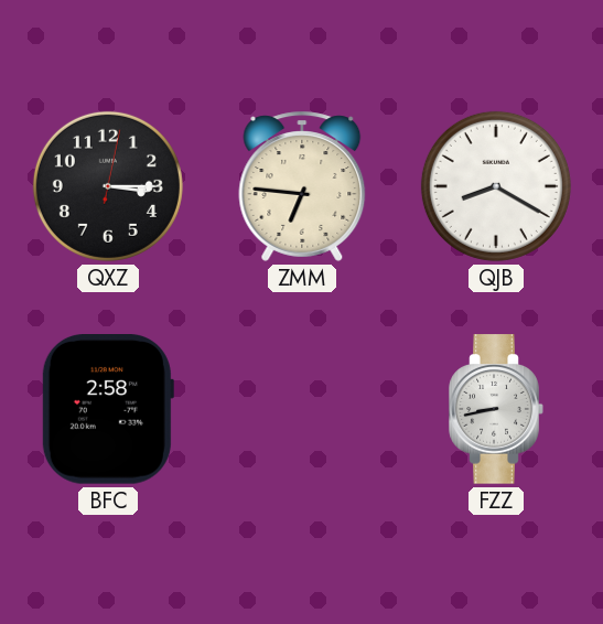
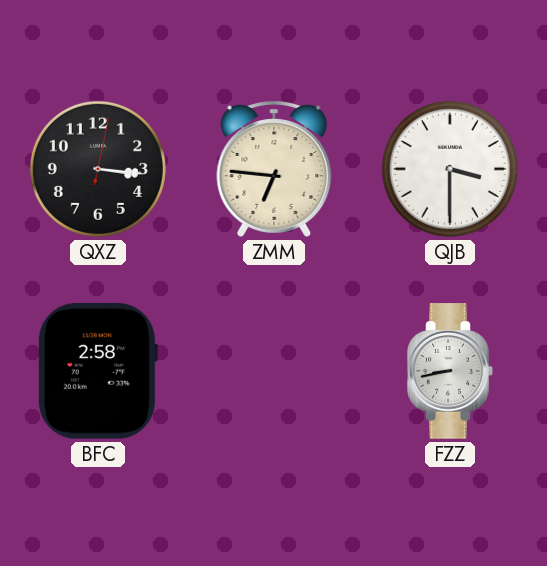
QXZ: 3:15 -> 3:16
QJB: 8:20 -> 3:30
